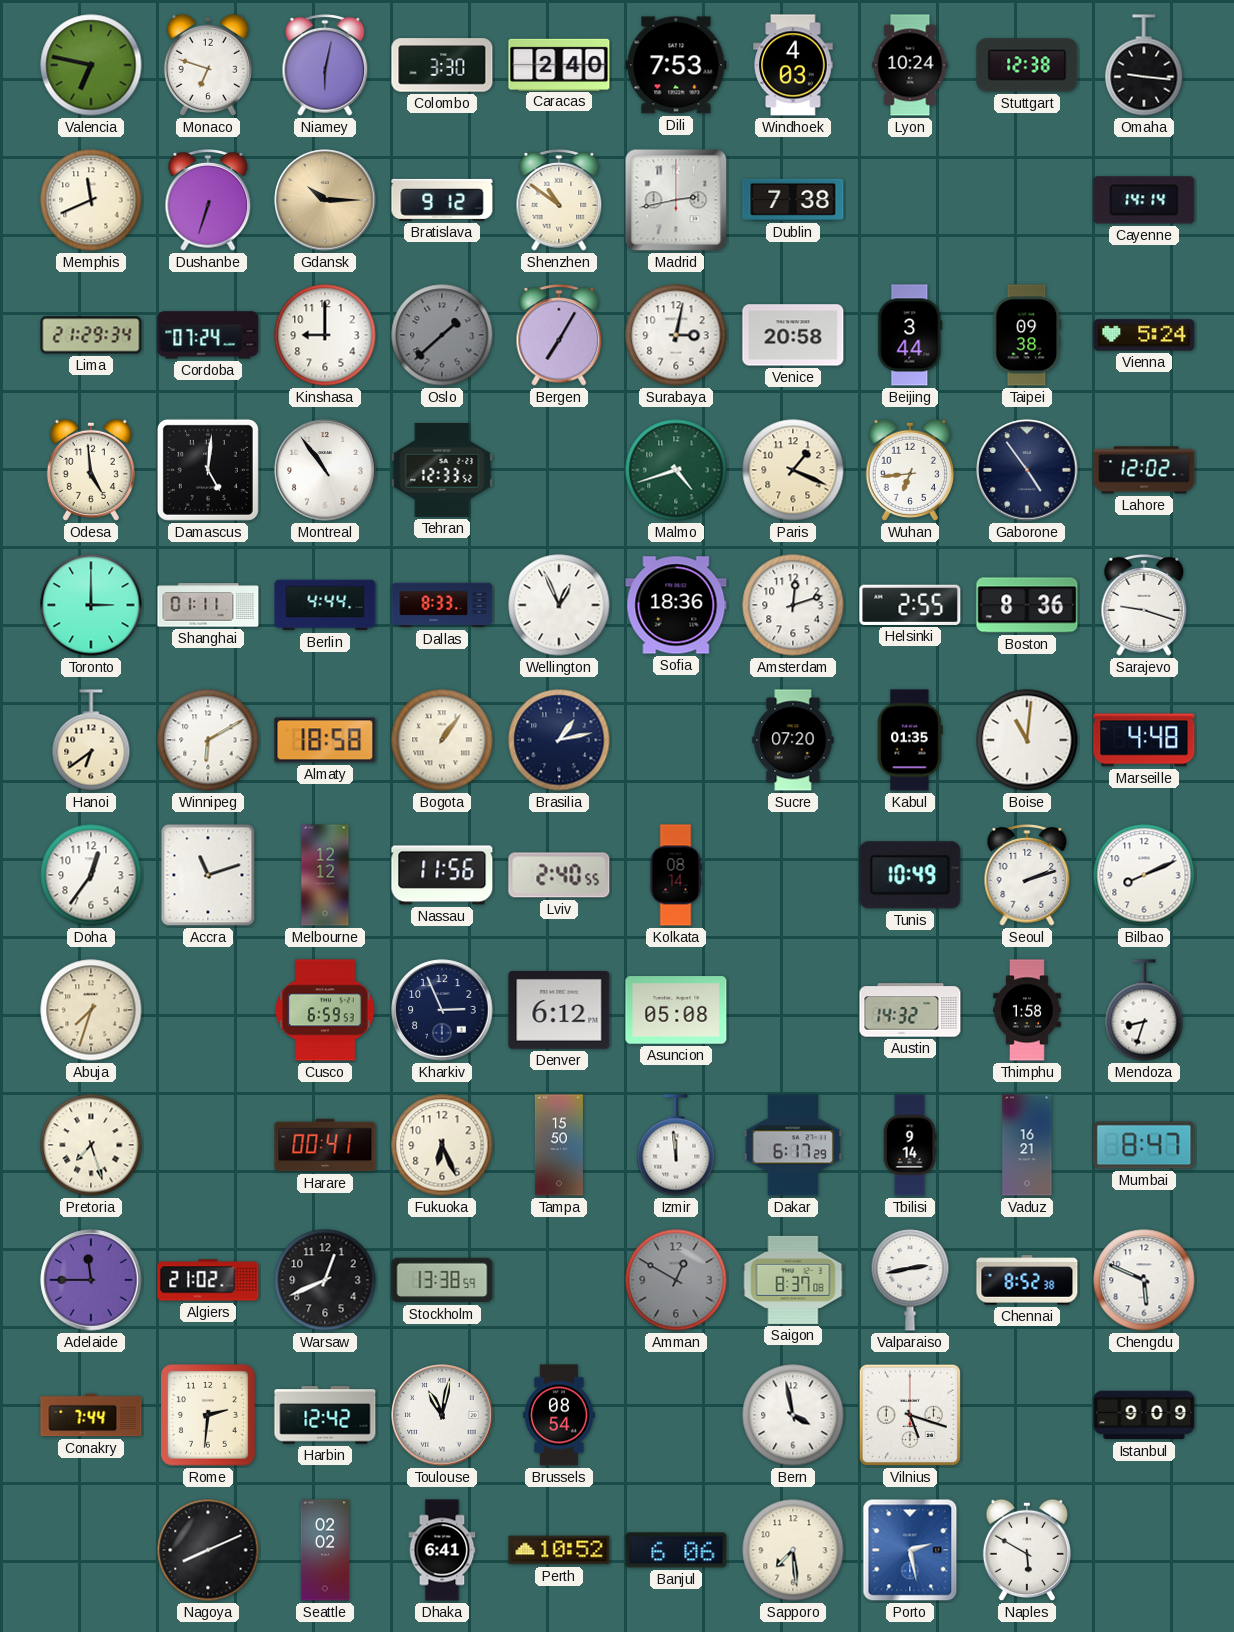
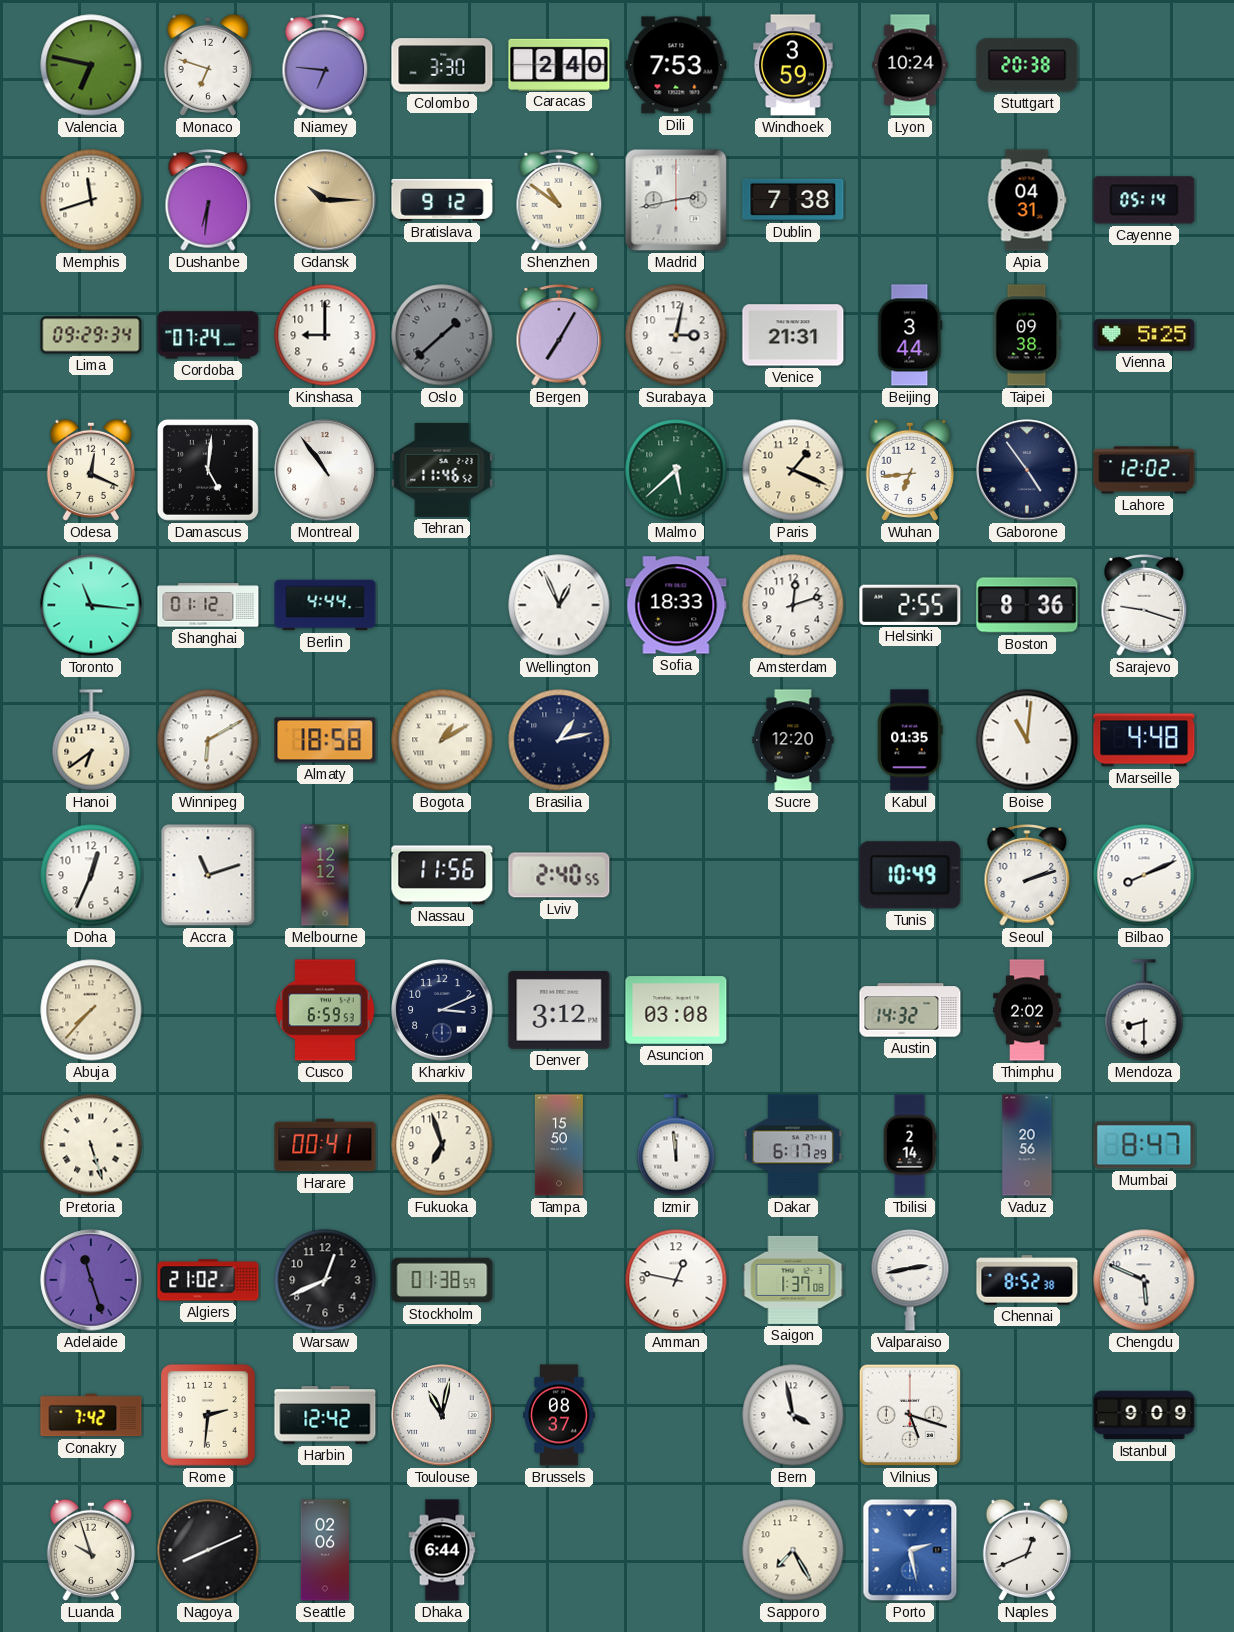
Niamey: 6:02 -> 6:46
Windhoek: 4:03 -> 3:59
Stuttgart: 12:38 -> 20:38
Omaha: 9:16 -> none
Memphis: 11:41 -> 11:42
Dushanbe: 6:33 -> 6:31
Apia: none -> 04:31
Cayenne: 14:14 -> 05:14
Lima: 21:29 -> 09:29
Venice: 20:58 -> 21:31
Vienna: 5:24 -> 5:25
Odesa: 4:59 -> 12:19
Tehran: 12:33 -> 11:46
Malmo: 4:42 -> 5:38
Toronto: 3:00 -> 11:16
Shanghai: 01:11 -> 01:12
Dallas: 8:33 -> none
Sofia: 18:36 -> 18:33
Bogota: 1:06 -> 1:10
Sucre: 07:20 -> 12:20
Doha: 12:36 -> 12:34
Kolkata: 08:14 -> none
Abuja: 7:33 -> 7:37
Kharkiv: 2:56 -> 3:11
Denver: 6:12 -> 3:12
Asuncion: 05:08 -> 03:08
Thimphu: 1:58 -> 2:02
Mendoza: 8:33 -> 8:30
Pretoria: 7:27 -> 5:27
Fukuoka: 6:26 -> 6:57
Tbilisi: 9:14 -> 2:14
Vaduz: 16:21 -> 20:56
Adelaide: 11:45 -> 11:27
Stockholm: 13:38 -> 01:38
Amman: 12:50 -> 12:47
Amman dial: grey -> white
Saigon: 8:37 -> 1:37
Conakry: 7:44 -> 7:42
Brussels: 08:54 -> 08:37
Luanda: none -> 9:57
Seattle: 02:02 -> 02:06
Dhaka: 6:41 -> 6:44
Perth: 10:52 -> none
Banjul: 6:06 -> none
Sapporo: 7:29 -> 7:25
Naples: 5:50 -> 12:41
